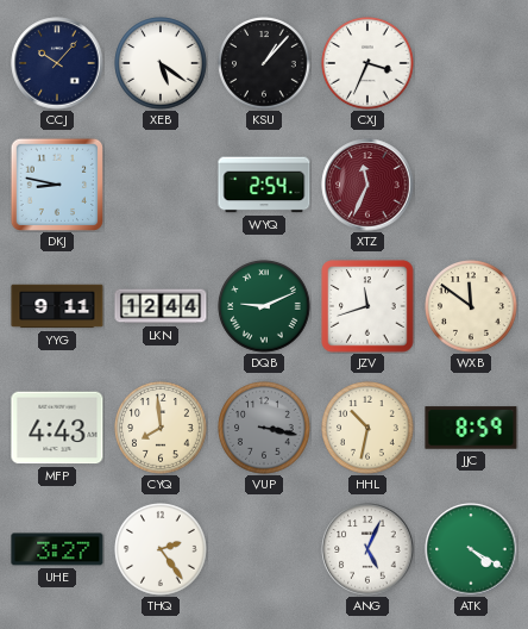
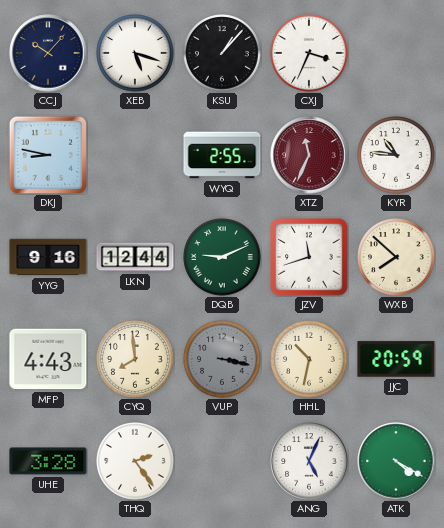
XEB: 5:21 -> 5:18
WYQ: 2:54 -> 2:55
KYR: none -> 10:46
YYG: 9:11 -> 9:16
WXB: 11:51 -> 7:52
JJC: 8:59 -> 20:59
UHE: 3:27 -> 3:28
